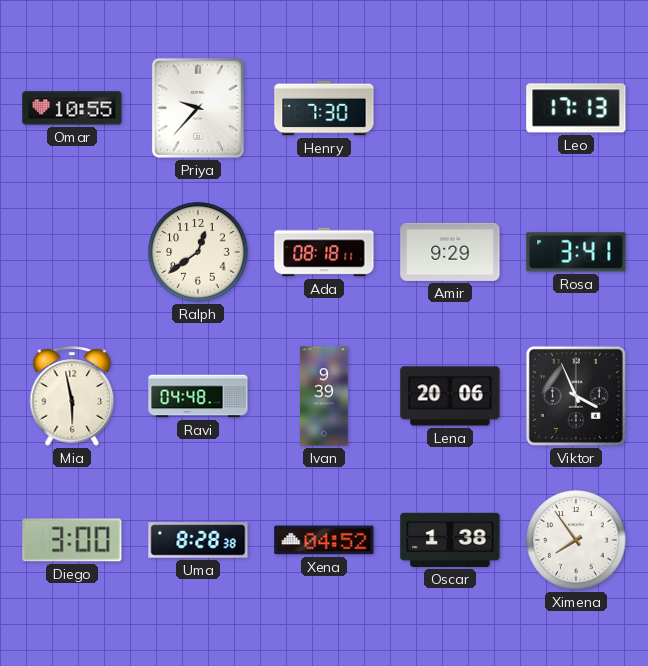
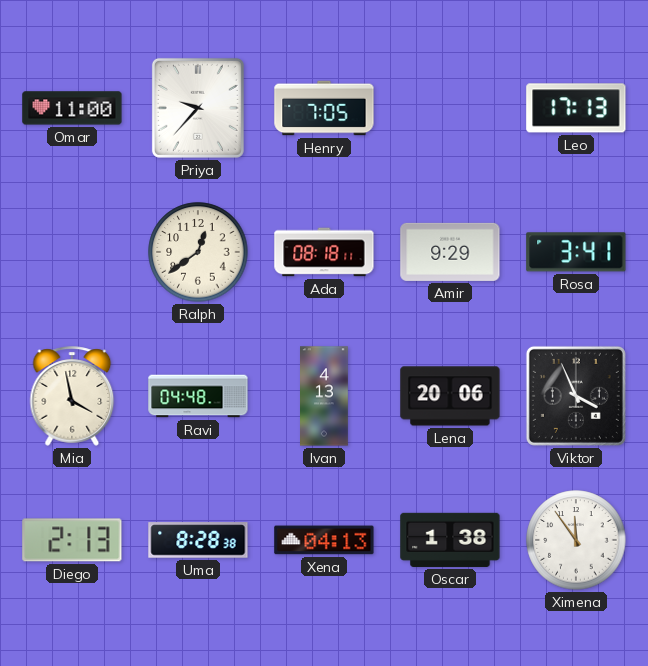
Omar: 10:55 -> 11:00
Henry: 7:30 -> 7:05
Mia: 5:58 -> 3:58
Ivan: 9:39 -> 4:13
Diego: 3:00 -> 2:13
Xena: 04:52 -> 04:13
Ximena: 7:54 -> 11:54
